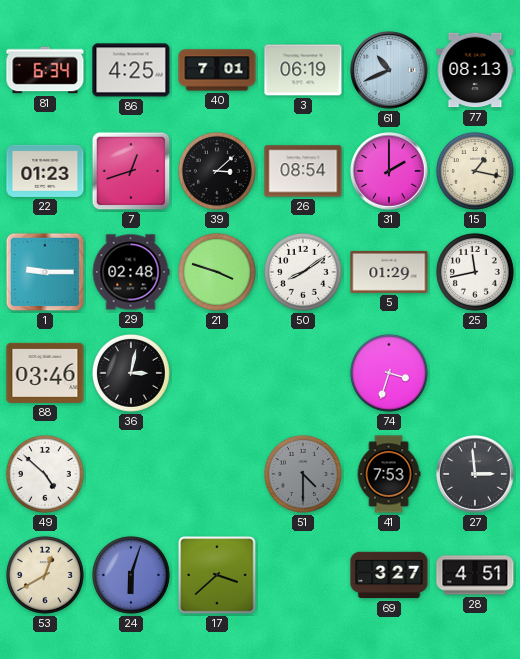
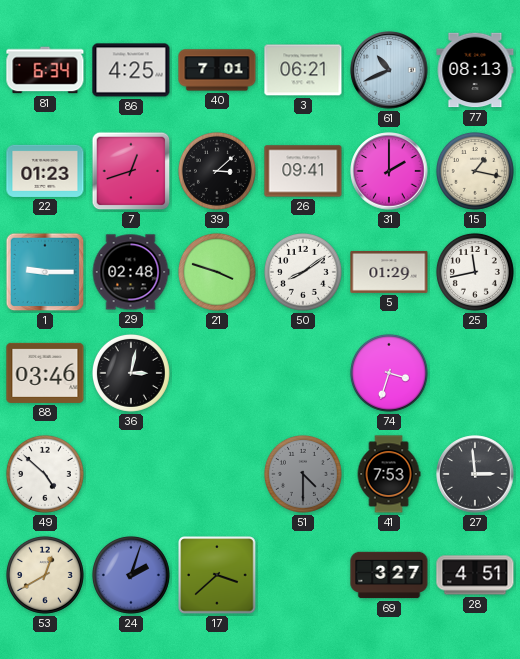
3: 06:19 -> 06:21
26: 08:54 -> 09:41
24: 6:03 -> 2:03
